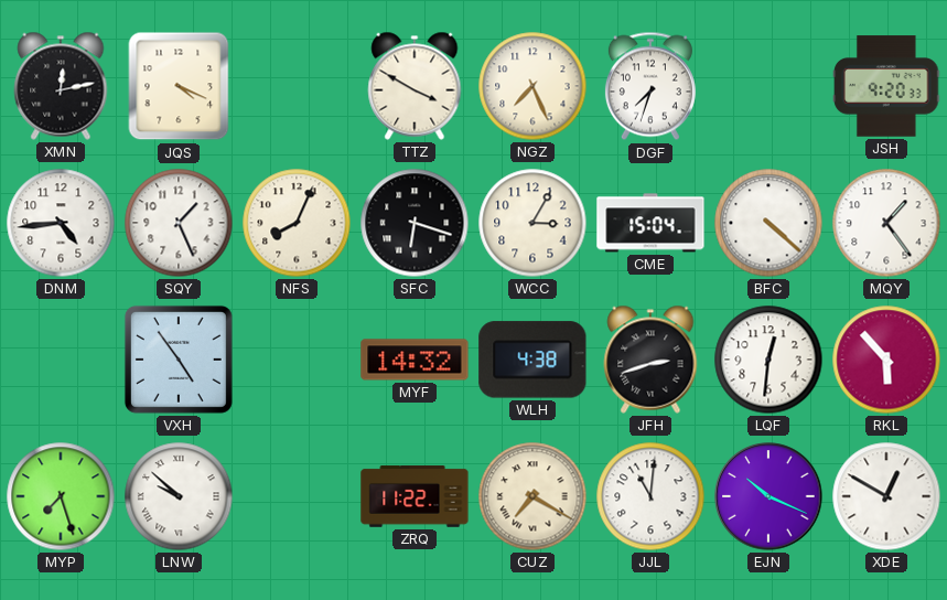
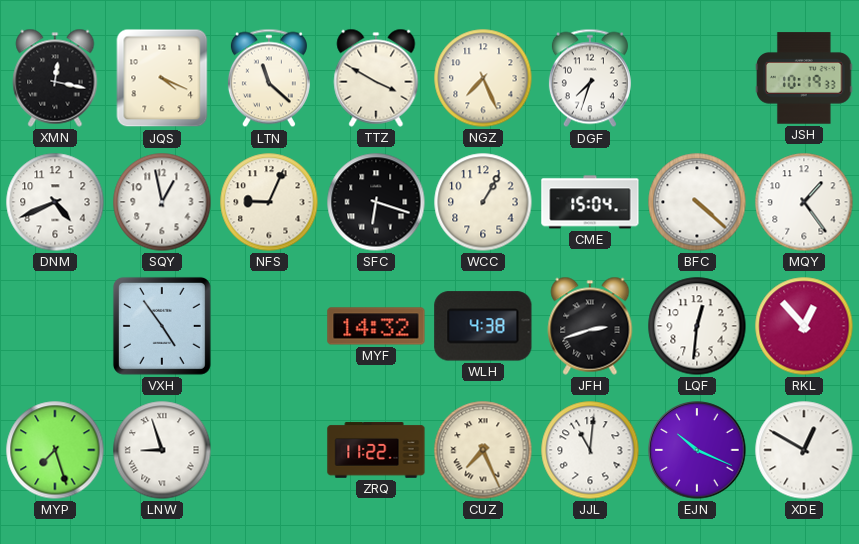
XMN: 12:13 -> 12:17
LTN: none -> 11:22
JSH: 9:20 -> 10:19
DNM: 4:44 -> 4:41
SQY: 1:26 -> 12:58
NFS: 8:04 -> 9:04
WCC: 3:05 -> 1:05
RKL: 5:53 -> 12:53
LNW: 9:52 -> 8:57
CUZ: 7:20 -> 7:26
